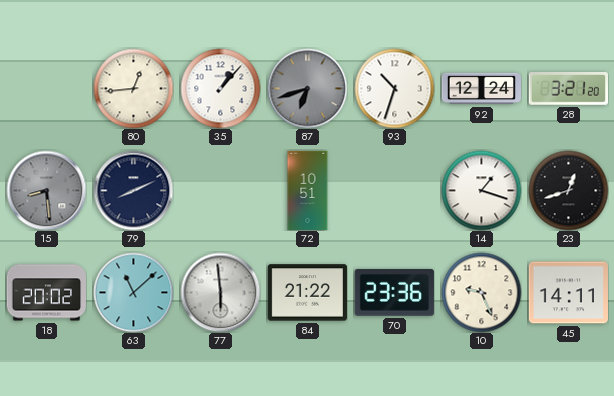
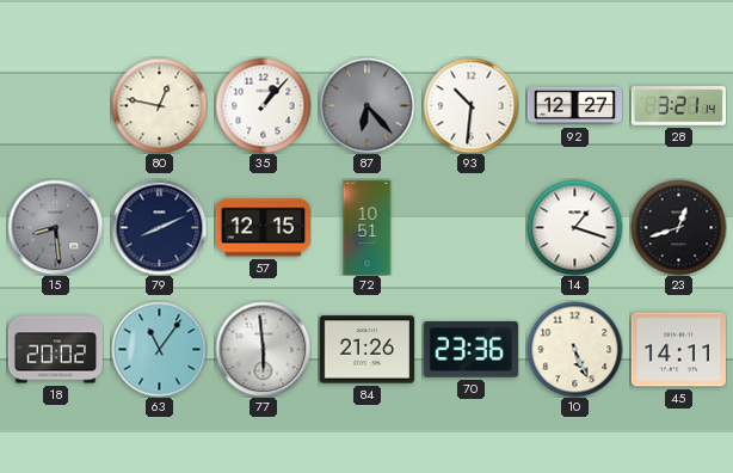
80: 12:44 -> 12:47
87: 6:42 -> 6:23
93: 10:33 -> 10:31
92: 12:24 -> 12:27
28: 3:21:20 -> 3:21:14
57: none -> 12:15
63: 11:08 -> 11:06
84: 21:22 -> 21:26
10: 9:26 -> 5:26
